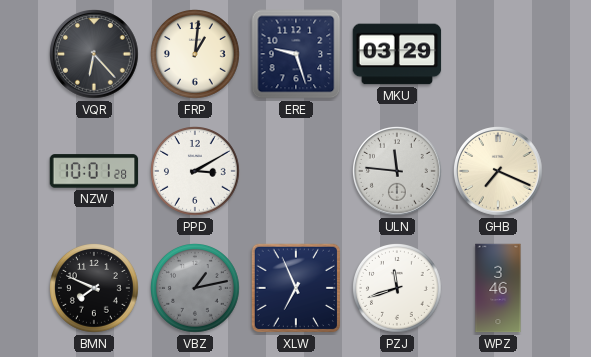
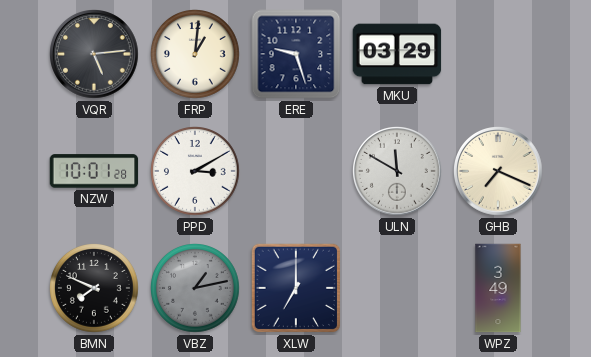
VQR: 6:23 -> 5:14
ULN: 11:46 -> 11:50
XLW: 6:56 -> 7:00
PZJ: 11:42 -> none
WPZ: 3:46 -> 3:49
